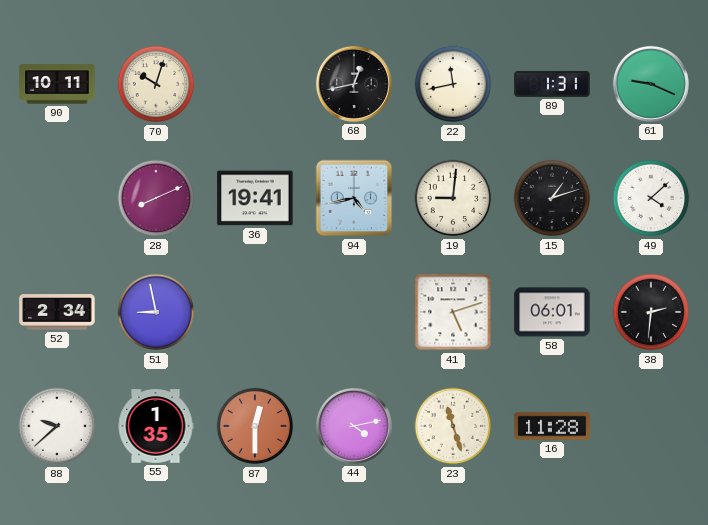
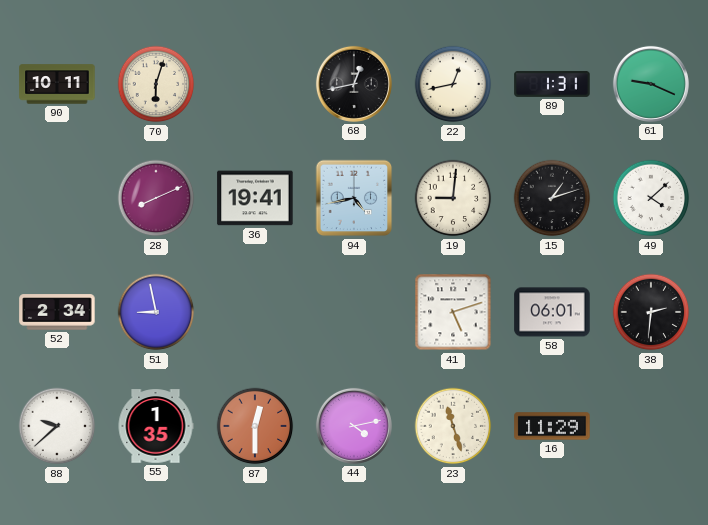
70: 10:03 -> 6:03
22: 11:43 -> 12:43
16: 11:28 -> 11:29
